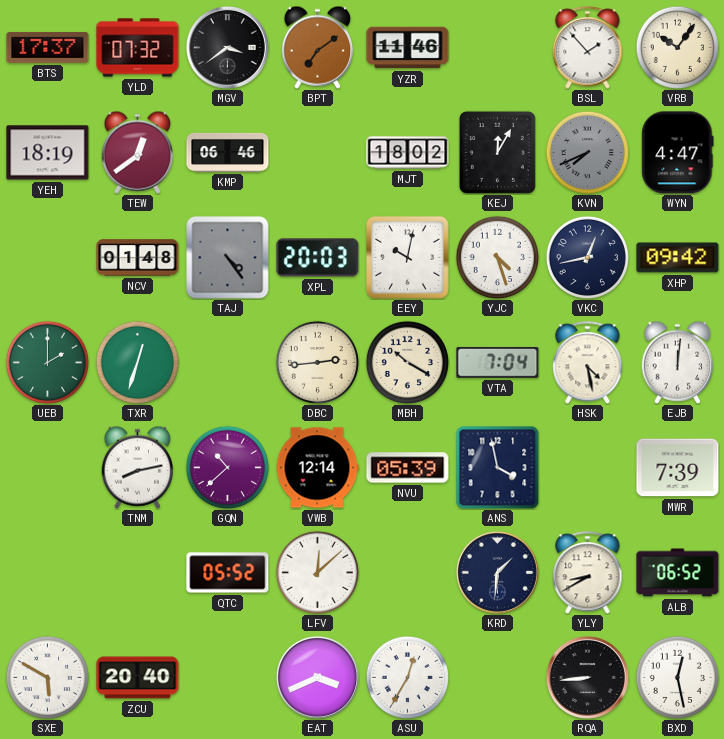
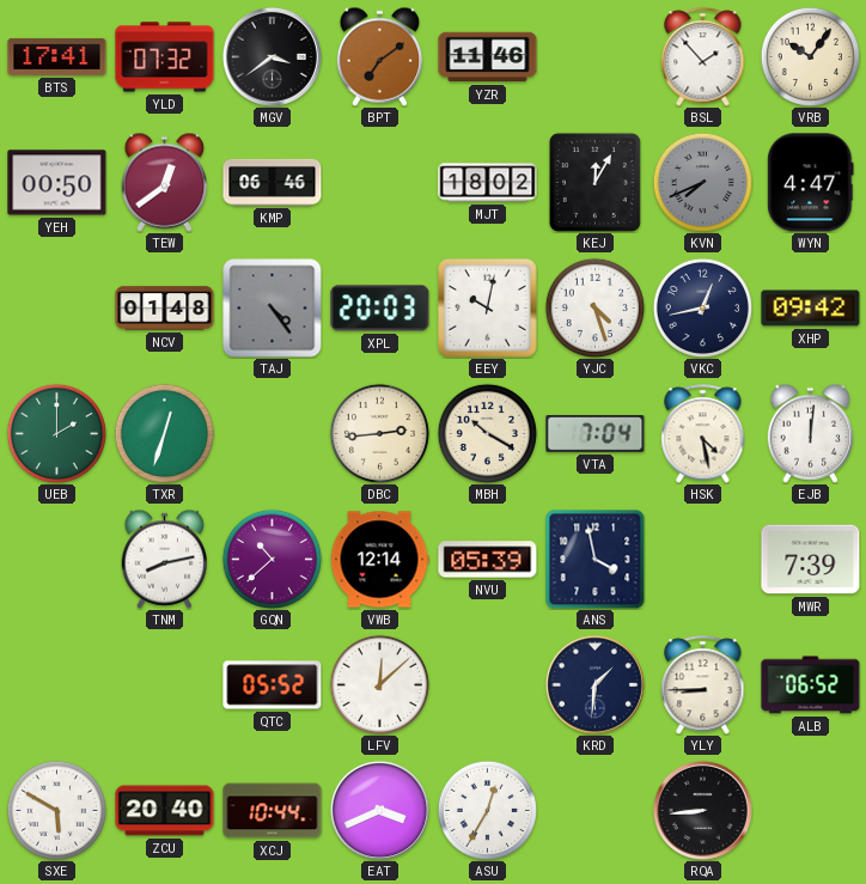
BTS: 17:37 -> 17:41
YEH: 18:19 -> 00:50
YLY: 8:40 -> 8:45
XCJ: none -> 10:44
BXD: 12:28 -> none
